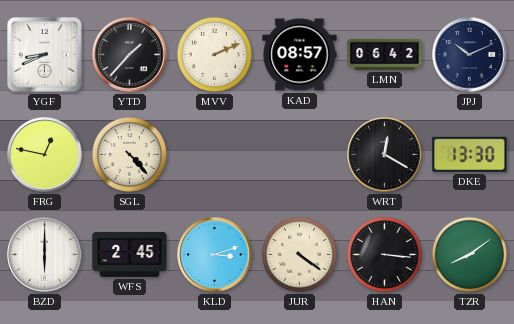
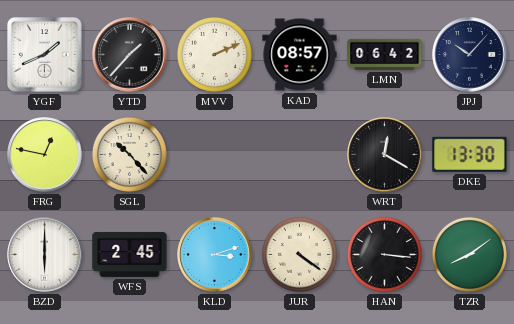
YGF: 8:41 -> 1:41
JPJ: 10:11 -> 10:07
SGL: 4:23 -> 10:23
